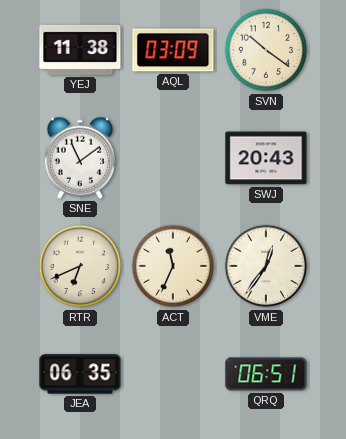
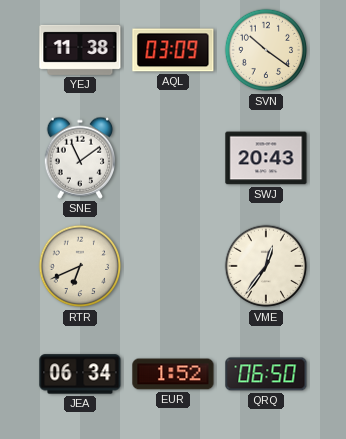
ACT: 11:34 -> none
JEA: 06:35 -> 06:34
EUR: none -> 1:52
QRQ: 06:51 -> 06:50
